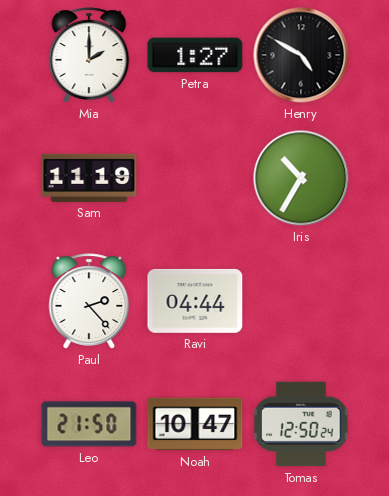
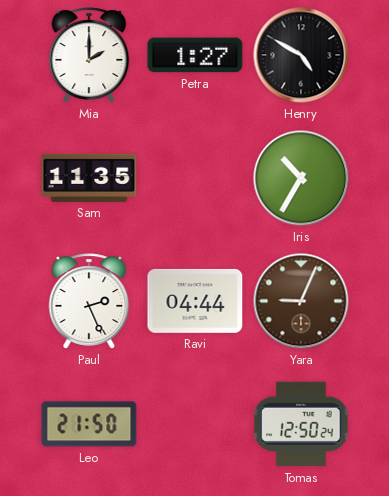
Sam: 11:19 -> 11:35
Paul: 2:23 -> 2:26
Yara: none -> 9:04
Noah: 10:47 -> none
